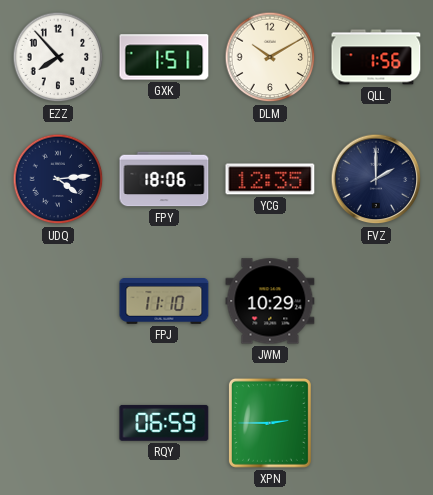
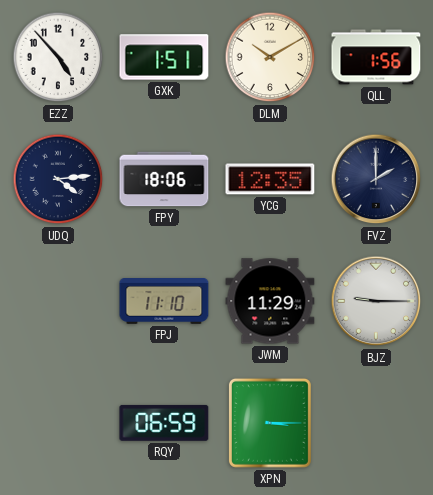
EZZ: 7:53 -> 4:53
JWM: 10:29 -> 11:29
BJZ: none -> 9:15
XPN: 2:45 -> 3:15
